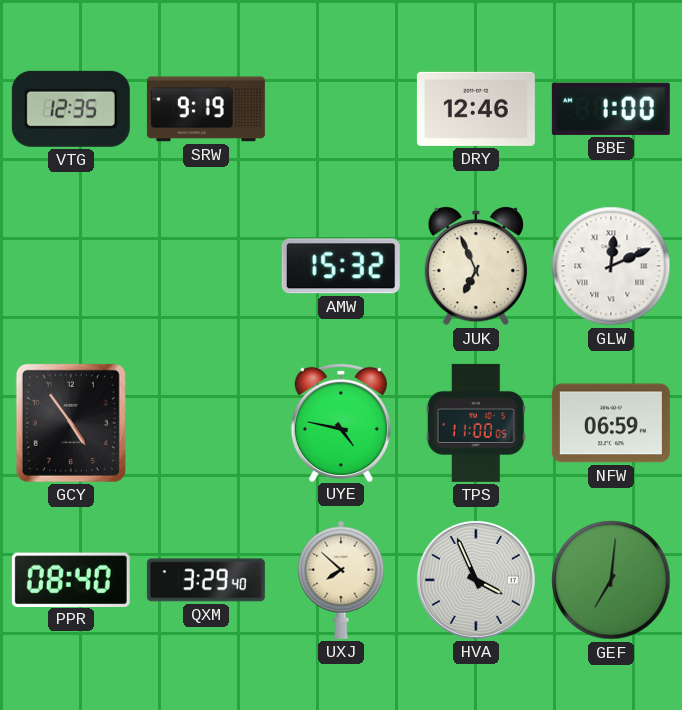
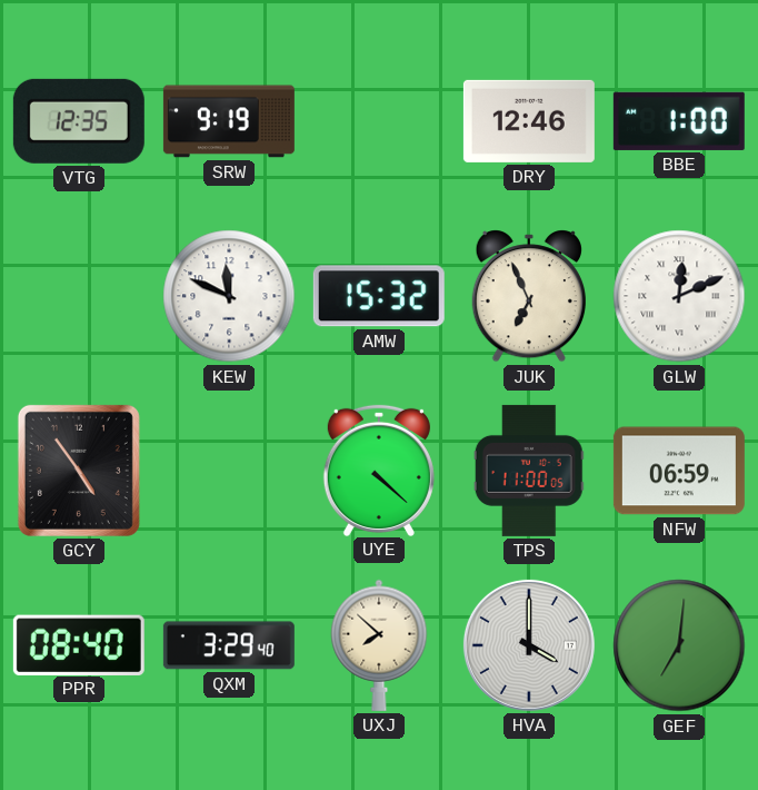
KEW: none -> 11:49
UYE: 4:47 -> 4:22
HVA: 3:56 -> 4:00
